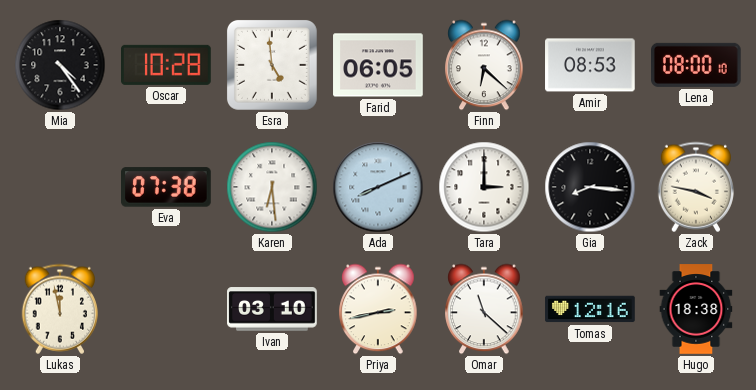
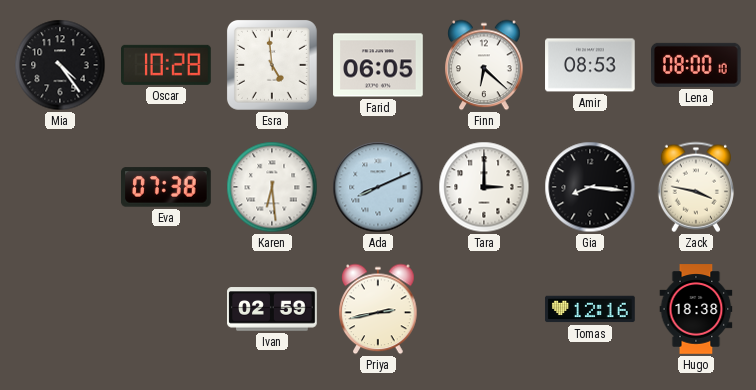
Lukas: 11:58 -> none
Ivan: 03:10 -> 02:59
Omar: 11:22 -> none
